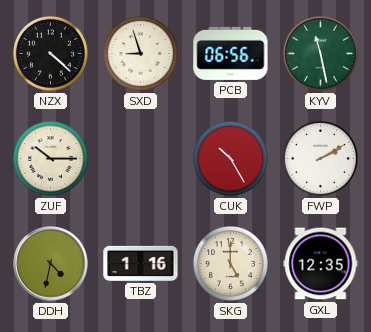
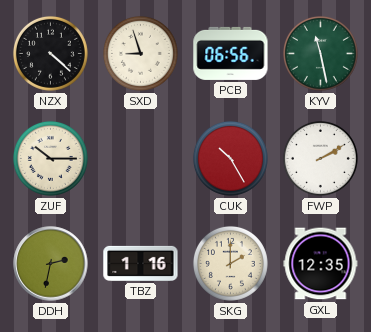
DDH: 4:32 -> 2:32
SKG: 5:00 -> 2:00
